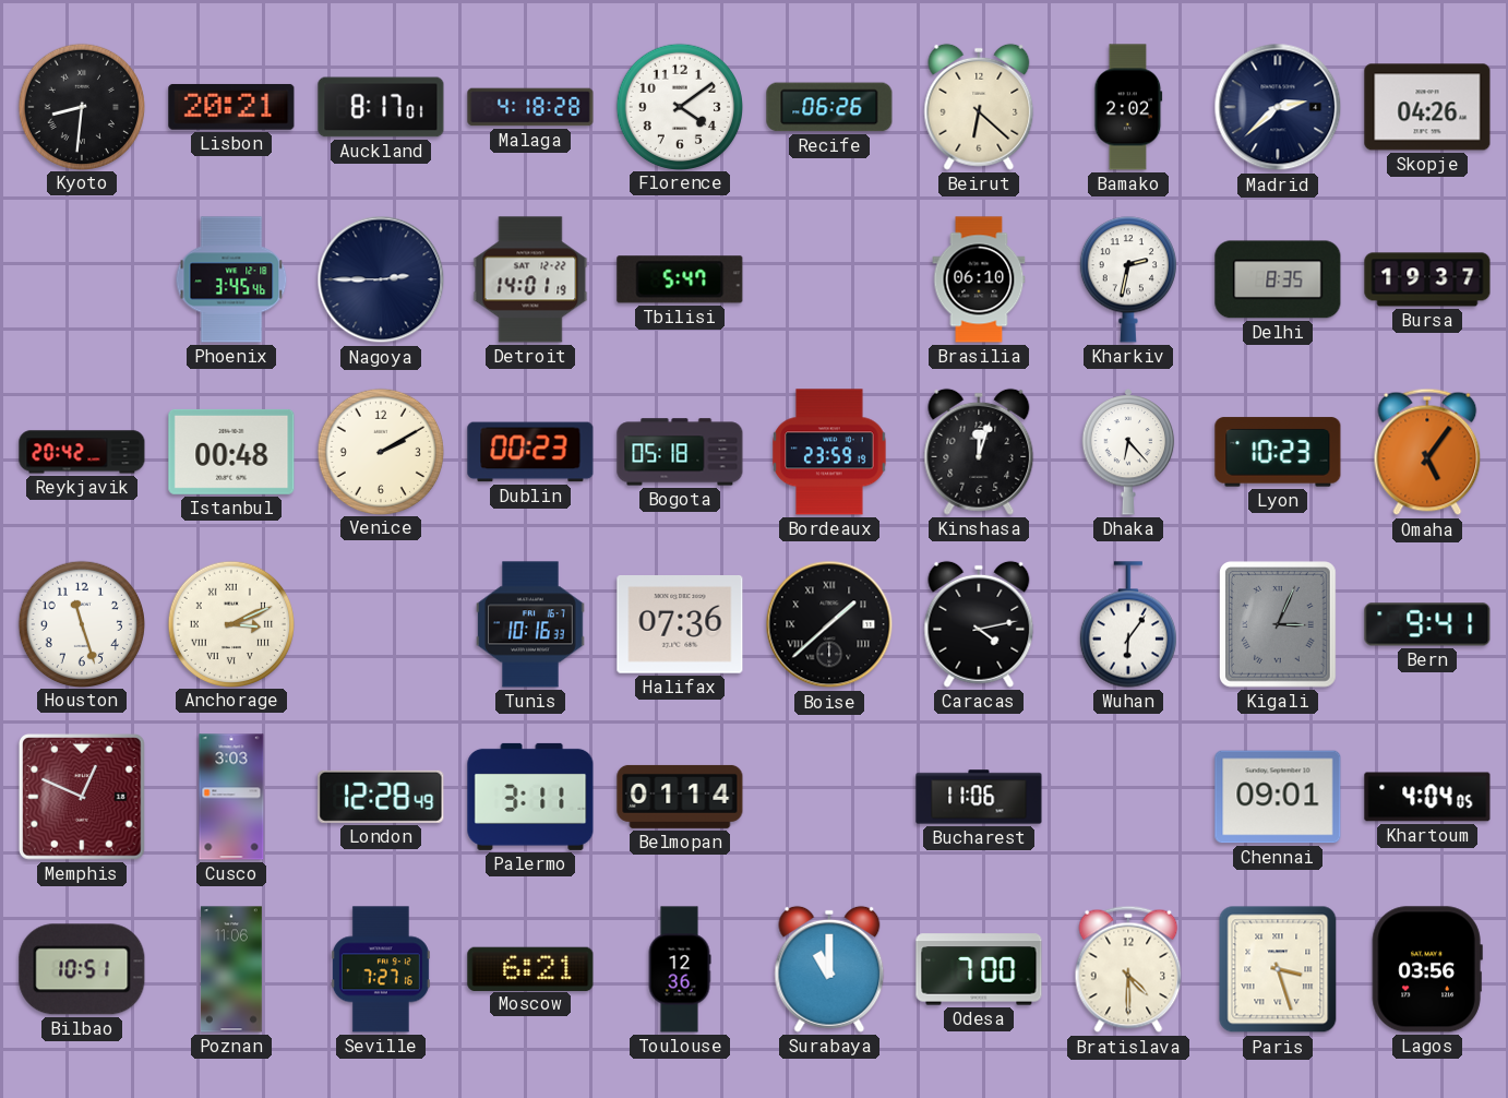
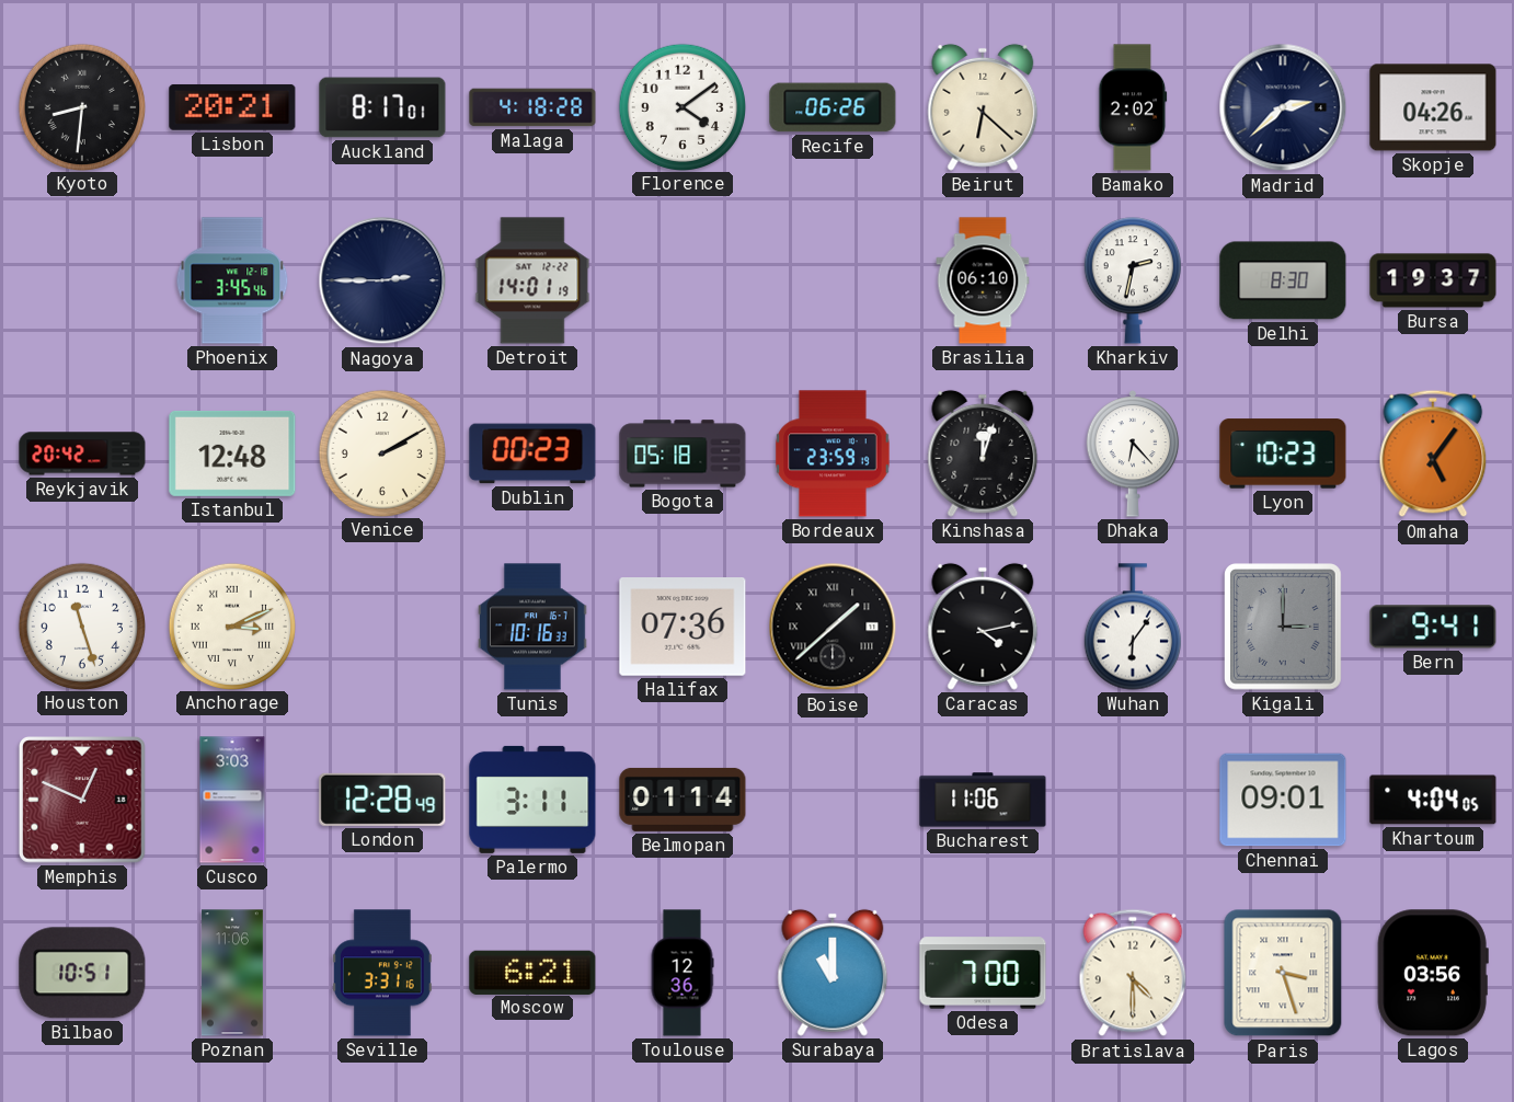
Tbilisi: 5:47 -> none
Delhi: 8:35 -> 8:30
Istanbul: 00:48 -> 12:48
Kigali: 3:04 -> 3:00
Seville: 7:27 -> 3:31
